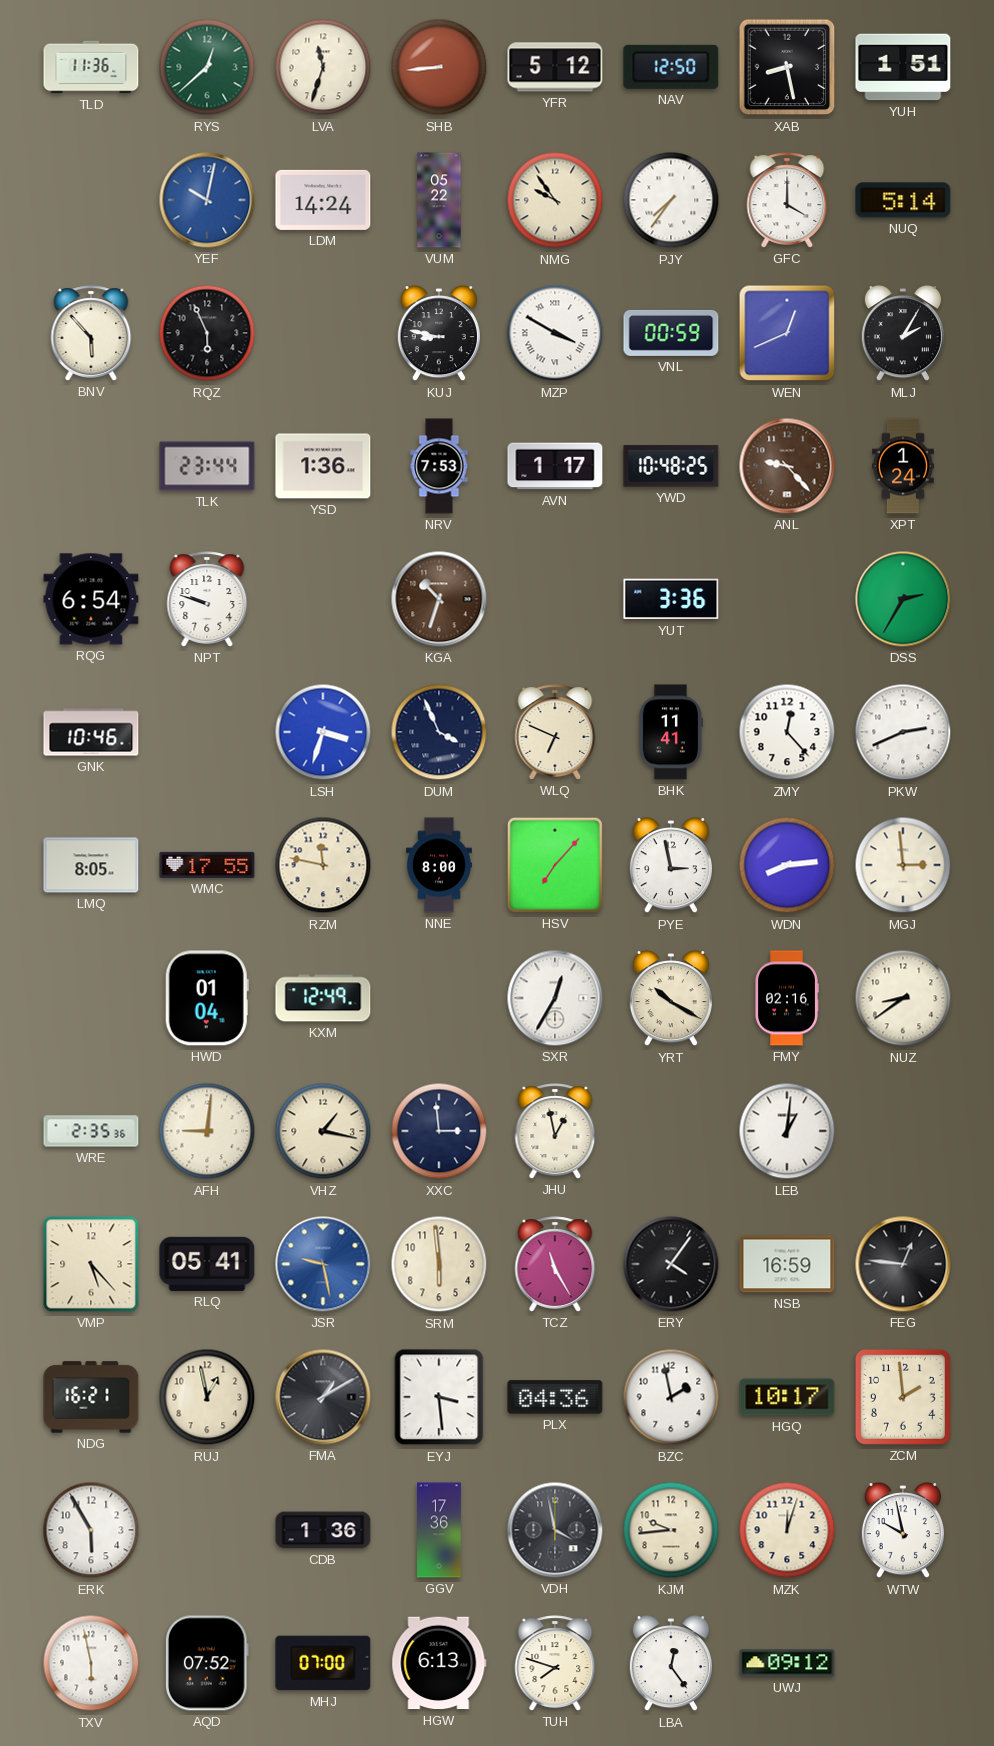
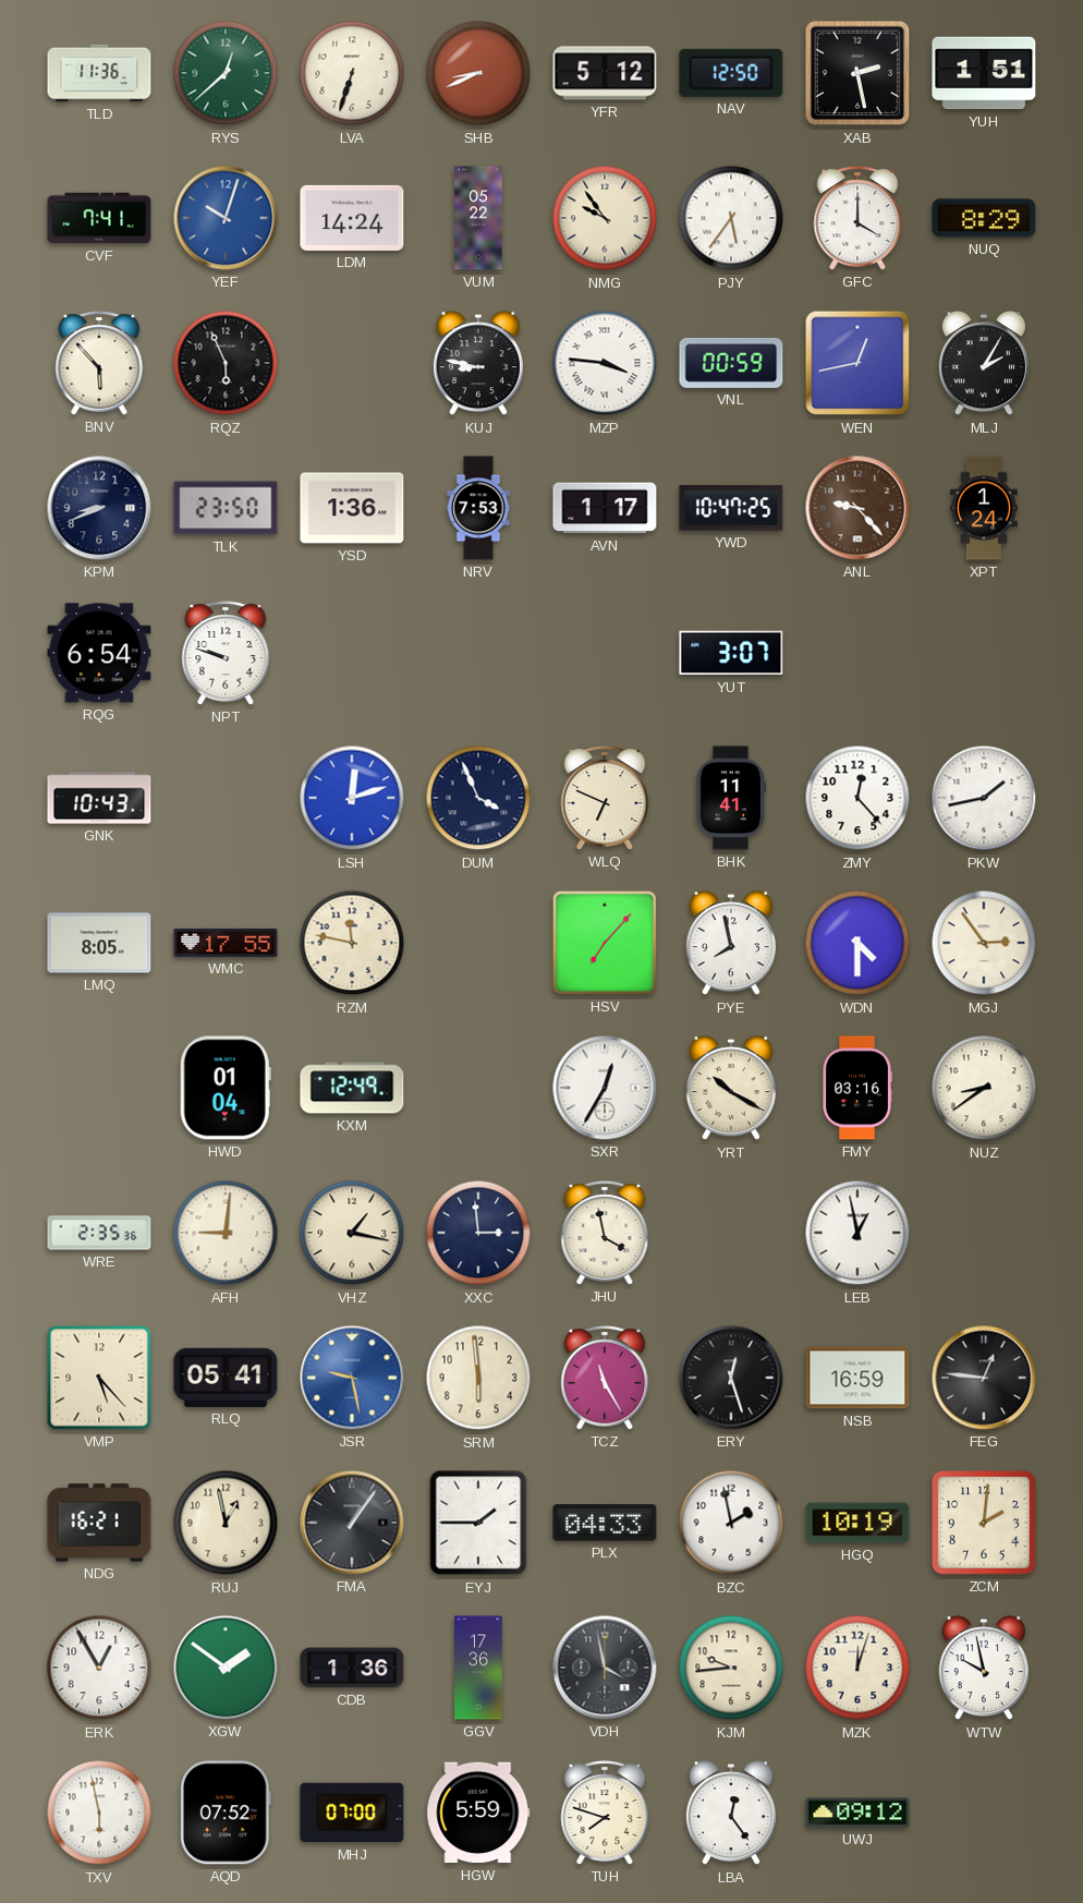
LVA: 11:33 -> 6:33
SHB: 8:44 -> 8:41
XAB: 8:28 -> 2:28
CVF: none -> 7:41
YEF: 10:02 -> 10:03
PJY: 7:36 -> 5:36
NUQ: 5:14 -> 8:29
MZP: 3:50 -> 3:46
WEN: 12:41 -> 12:43
KPM: none -> 8:41
TLK: 23:44 -> 23:50
YWD: 10:48 -> 10:47
KGA: 10:33 -> none
YUT: 3:36 -> 3:07
DSS: 2:35 -> none
GNK: 10:46 -> 10:43
LSH: 3:33 -> 12:12
PKW: 2:41 -> 1:43
NNE: 8:00 -> none
PYE: 2:58 -> 7:58
WDN: 8:14 -> 4:30
MGJ: 2:59 -> 2:54
FMY: 02:16 -> 03:16
JHU: 12:58 -> 3:58
LEB: 1:01 -> 12:58
ERY: 4:06 -> 12:27
FMA: 1:10 -> 1:06
EYJ: 3:29 -> 1:45
PLX: 04:36 -> 04:33
HGQ: 10:17 -> 10:19
ZCM: 1:59 -> 2:01
ERK: 5:55 -> 12:55
XGW: none -> 1:51
HGW: 6:13 -> 5:59
